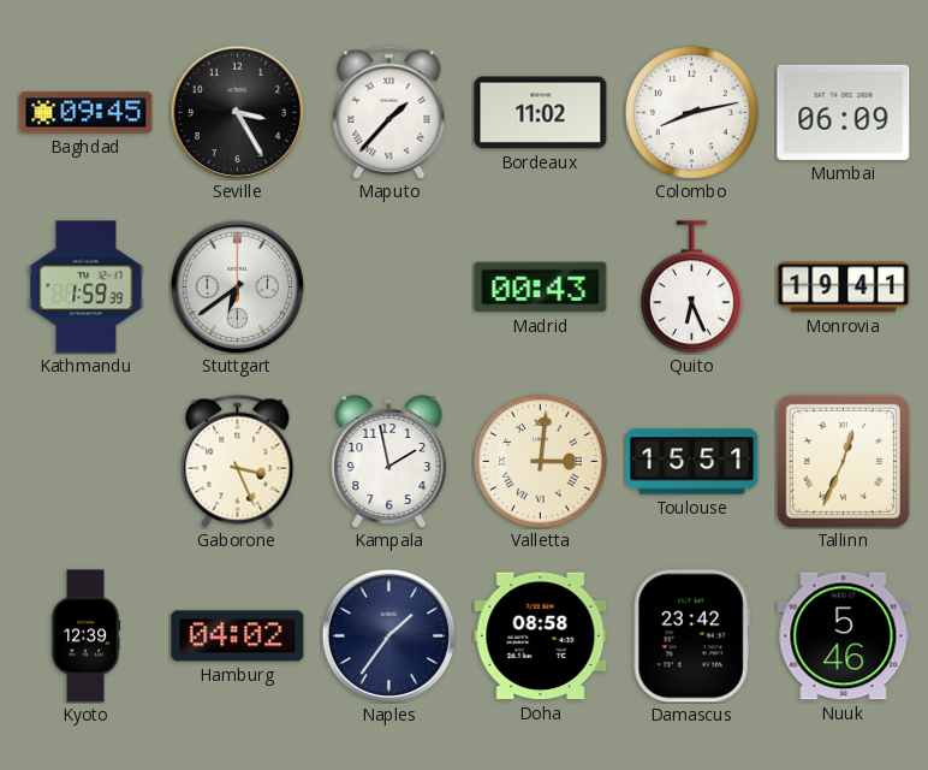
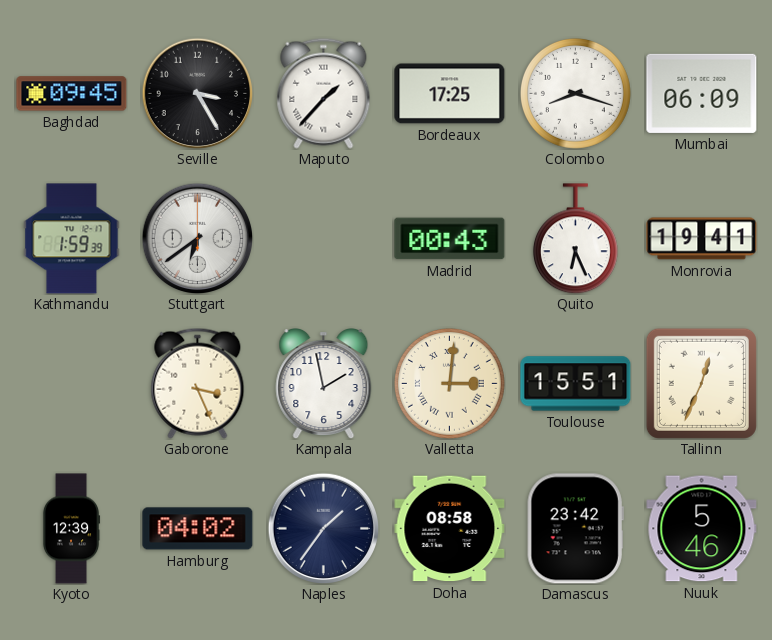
Bordeaux: 11:02 -> 17:25
Colombo: 8:13 -> 8:18
